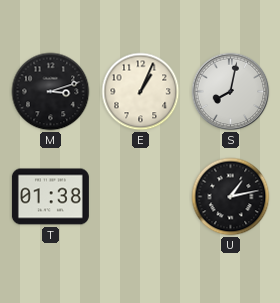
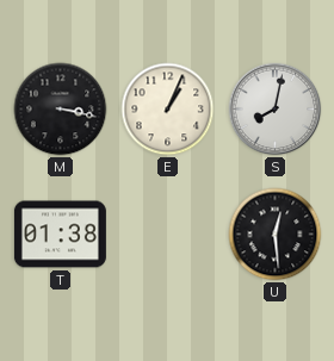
M: 3:12 -> 3:17
U: 1:13 -> 12:29
